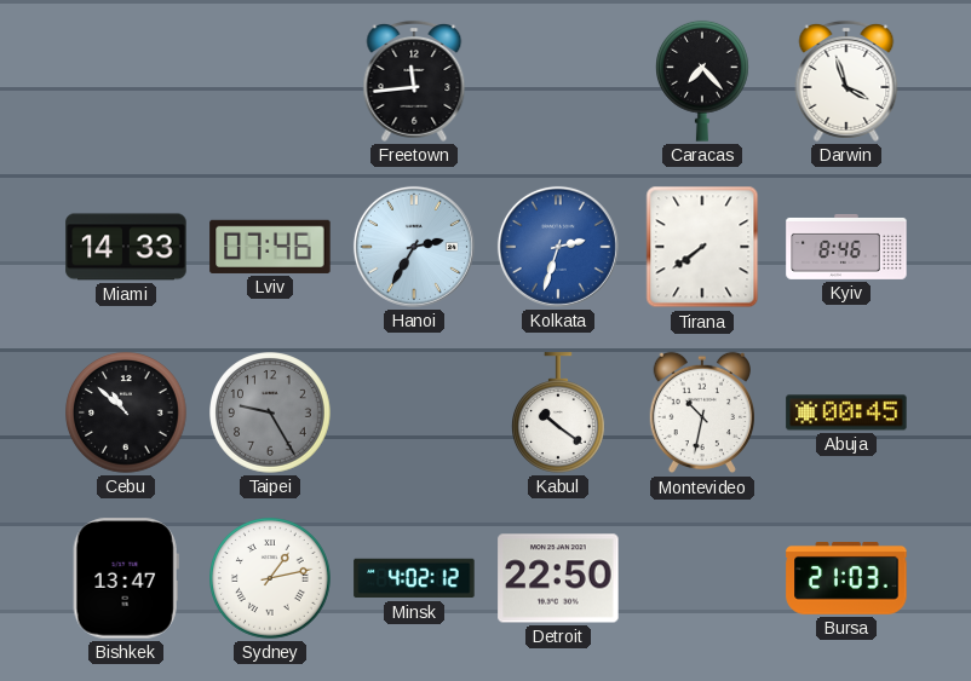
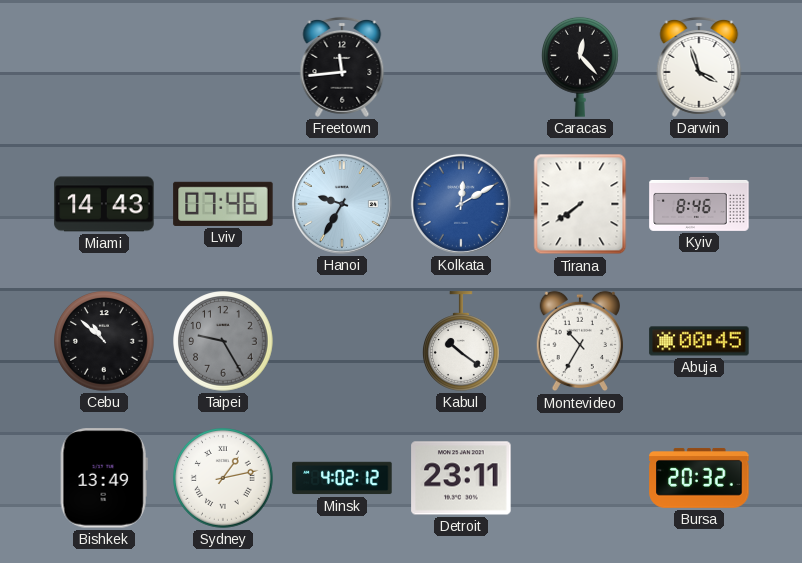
Caracas: 7:23 -> 12:23
Miami: 14:33 -> 14:43
Hanoi: 2:35 -> 9:35
Kolkata: 2:33 -> 12:10
Montevideo: 10:32 -> 10:35
Bishkek: 13:47 -> 13:49
Detroit: 22:50 -> 23:11
Bursa: 21:03 -> 20:32
